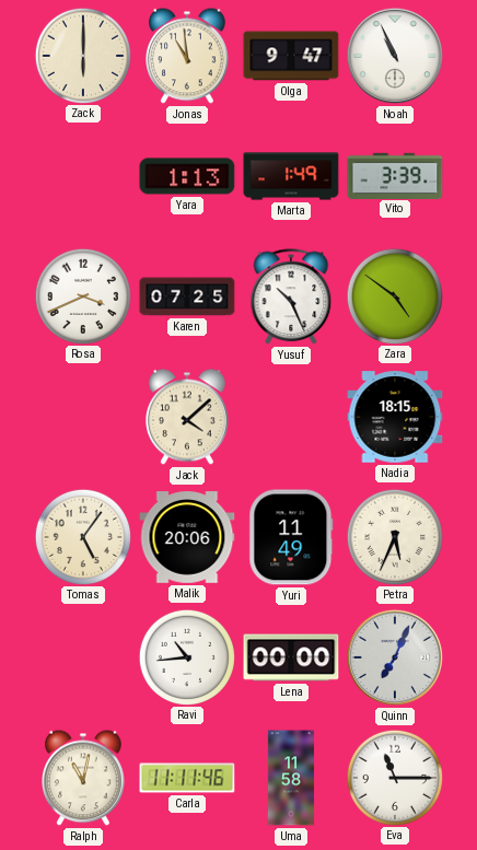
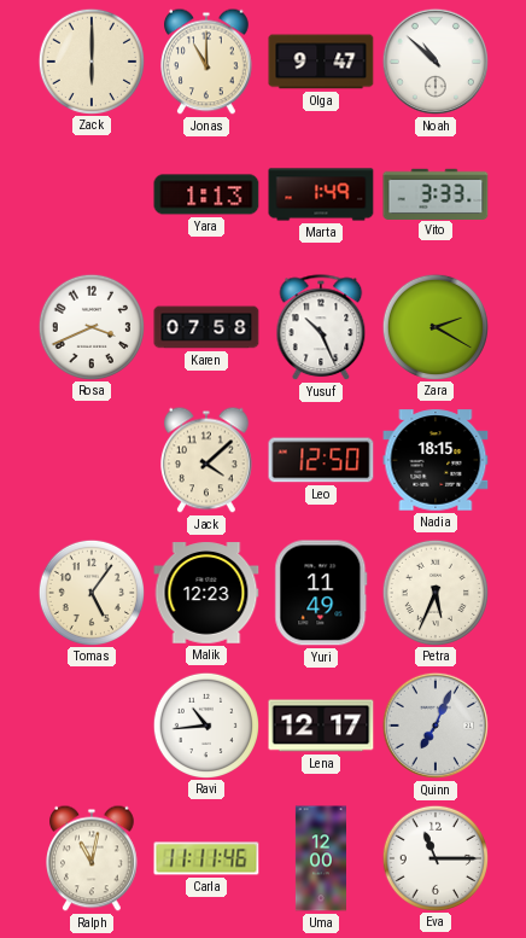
Jonas: 10:59 -> 11:00
Noah: 10:56 -> 10:52
Vito: 3:39 -> 3:33
Karen: 07:25 -> 07:58
Zara: 4:51 -> 2:20
Leo: none -> 12:50
Malik: 20:06 -> 12:23
Lena: 00:00 -> 12:17
Uma: 11:58 -> 12:00
